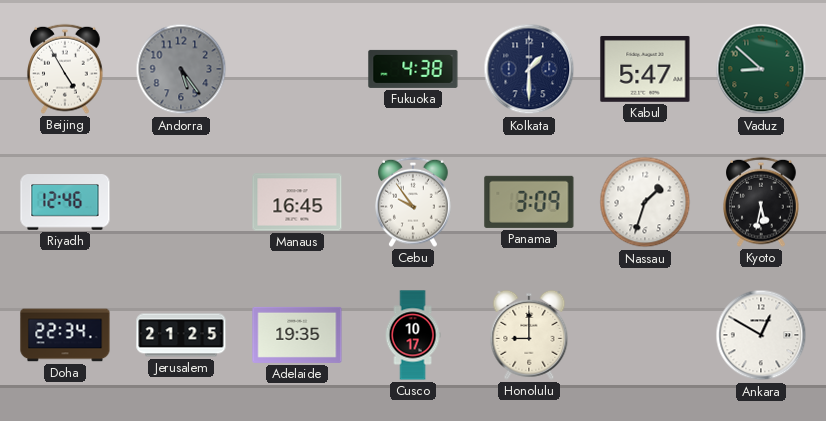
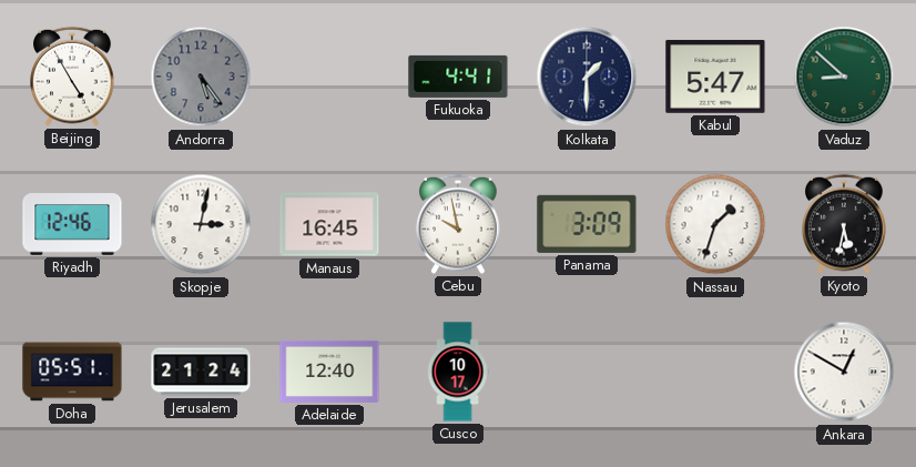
Fukuoka: 4:38 -> 4:41
Skopje: none -> 3:02
Cebu: 9:54 -> 9:58
Doha: 22:34 -> 05:51
Jerusalem: 21:25 -> 21:24
Adelaide: 19:35 -> 12:40
Honolulu: 9:00 -> none
